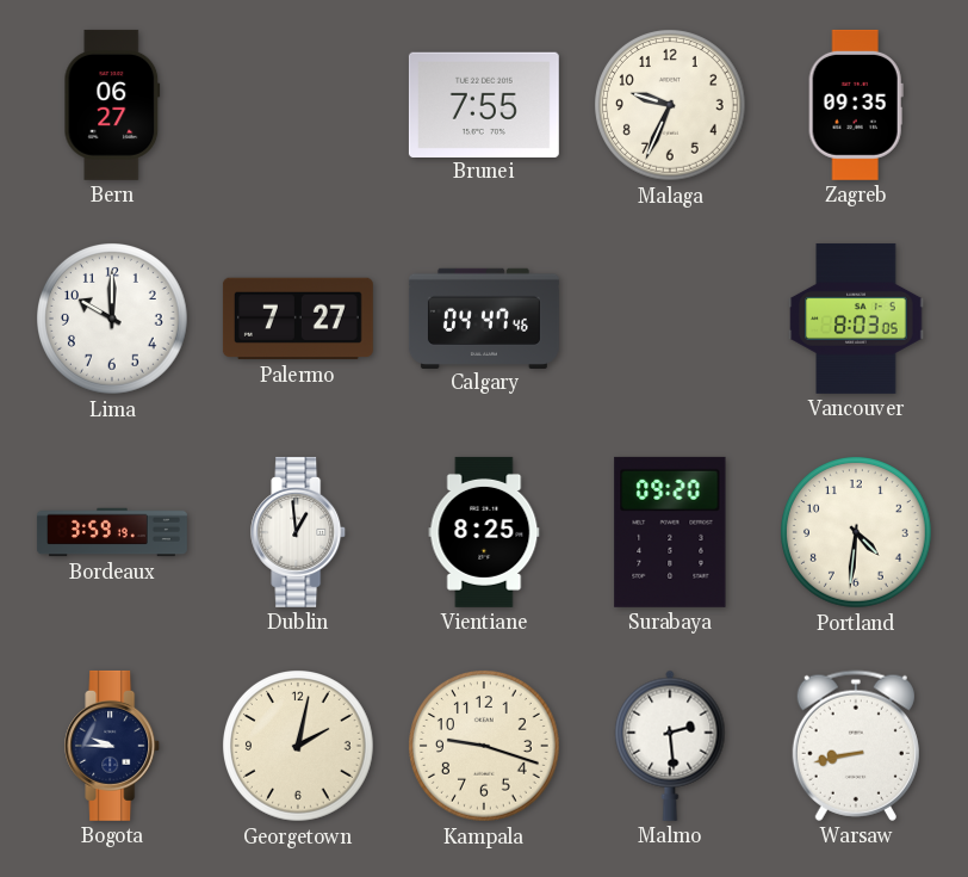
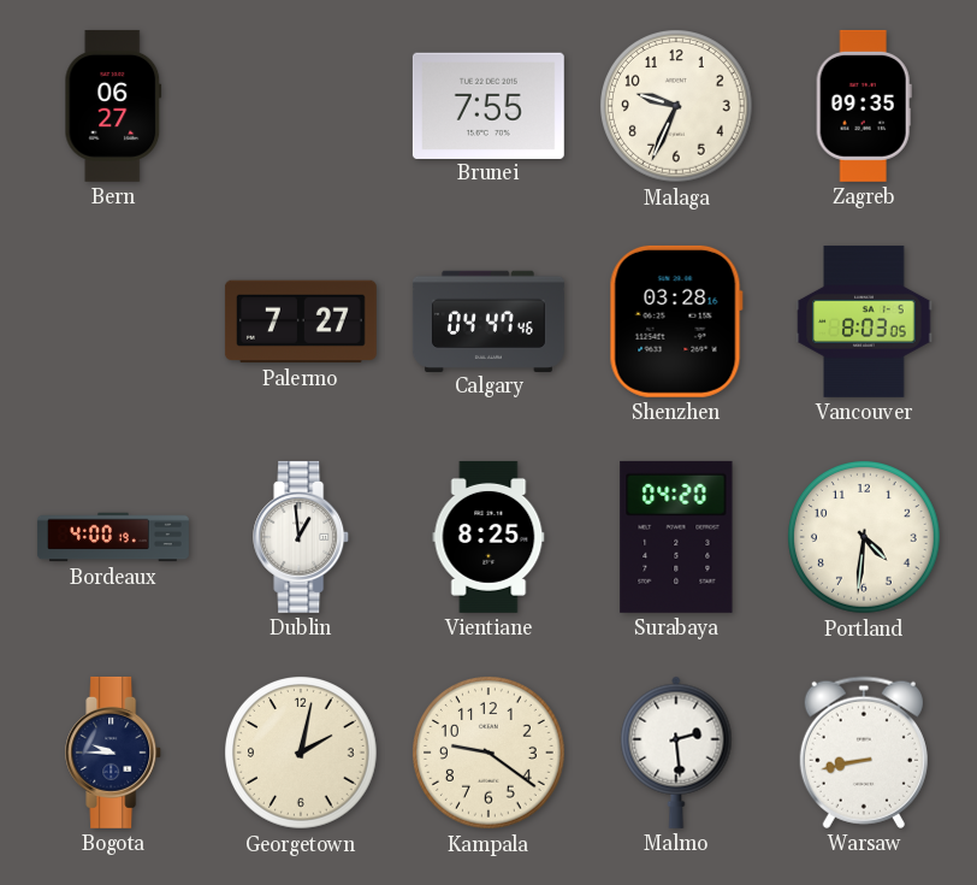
Lima: 10:00 -> none
Shenzhen: none -> 03:28
Bordeaux: 3:59 -> 4:00
Surabaya: 09:20 -> 04:20
Kampala: 9:18 -> 9:21
